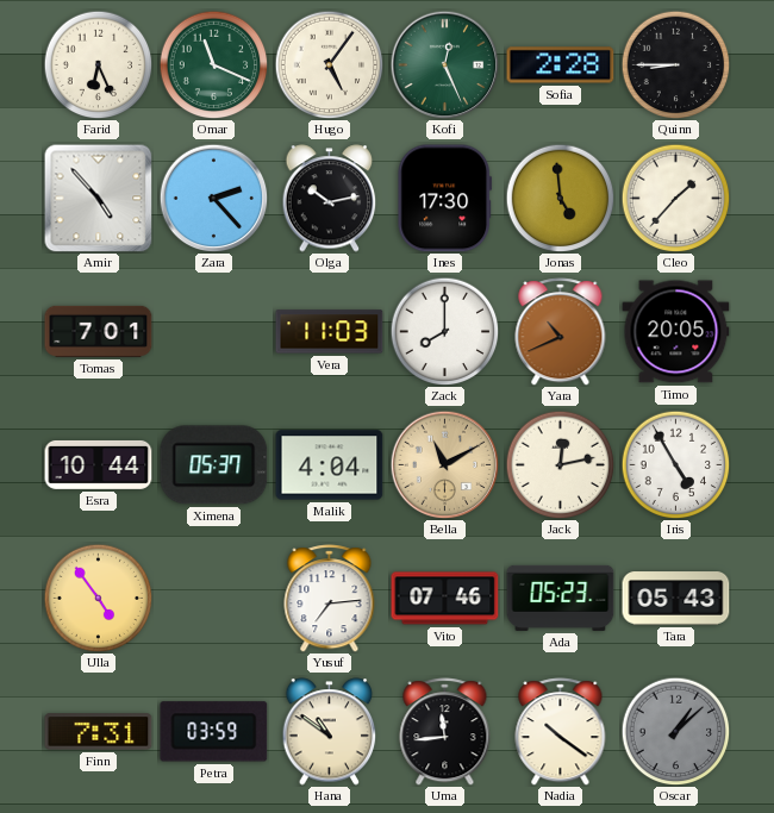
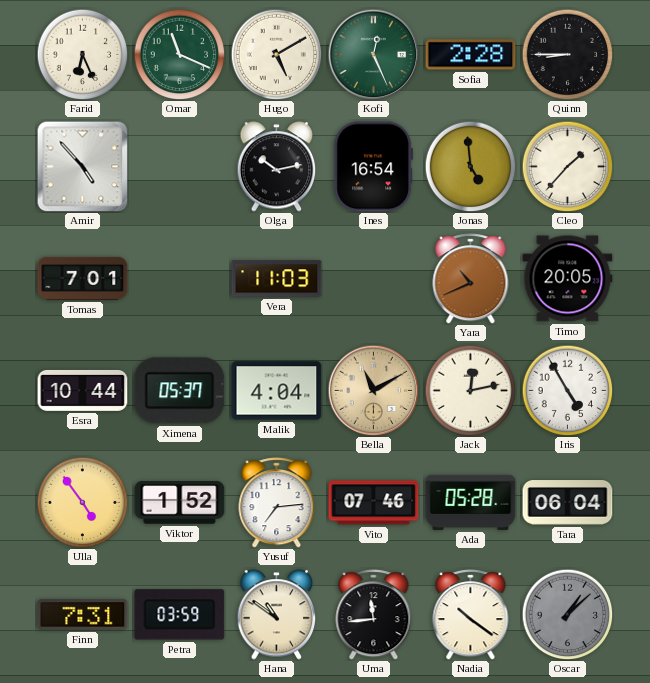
Hugo: 5:06 -> 5:10
Zara: 2:23 -> none
Ines: 17:30 -> 16:54
Zack: 8:00 -> none
Viktor: none -> 1:52
Ada: 05:23 -> 05:28
Tara: 05:43 -> 06:04
